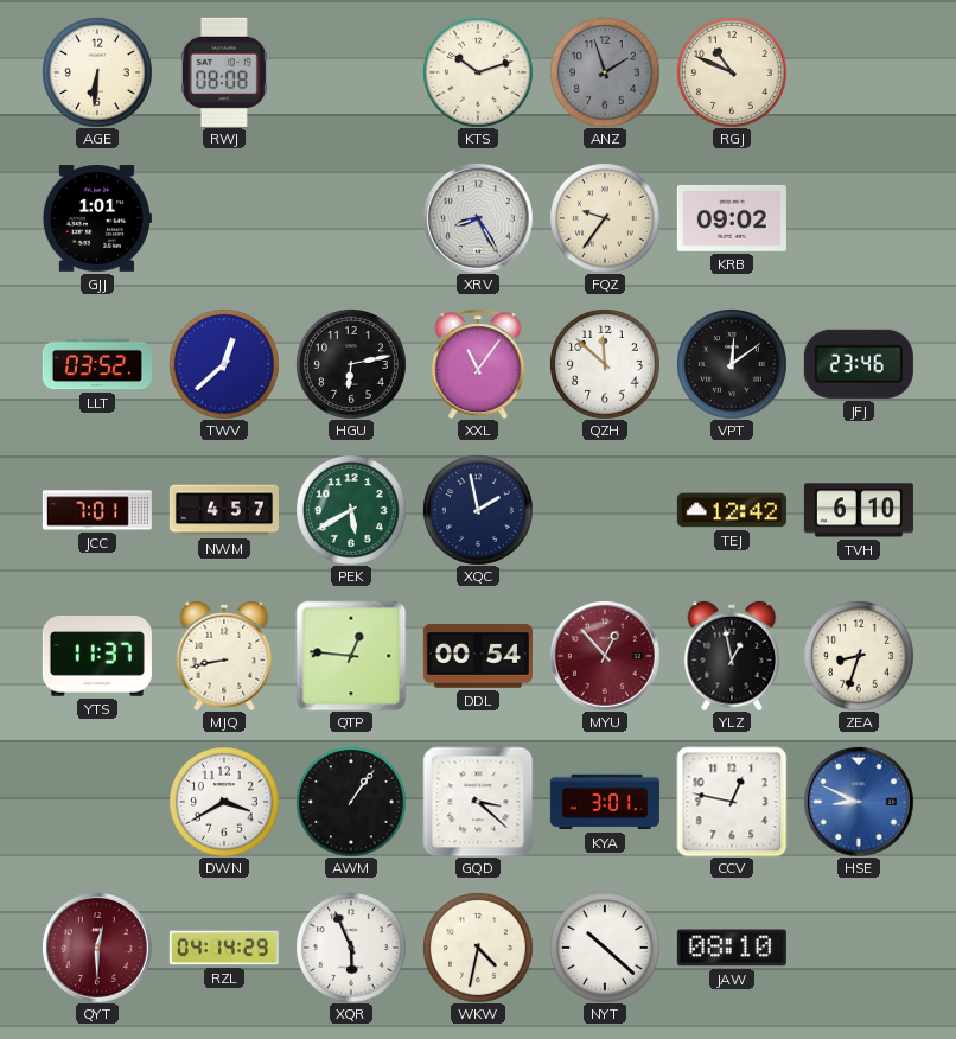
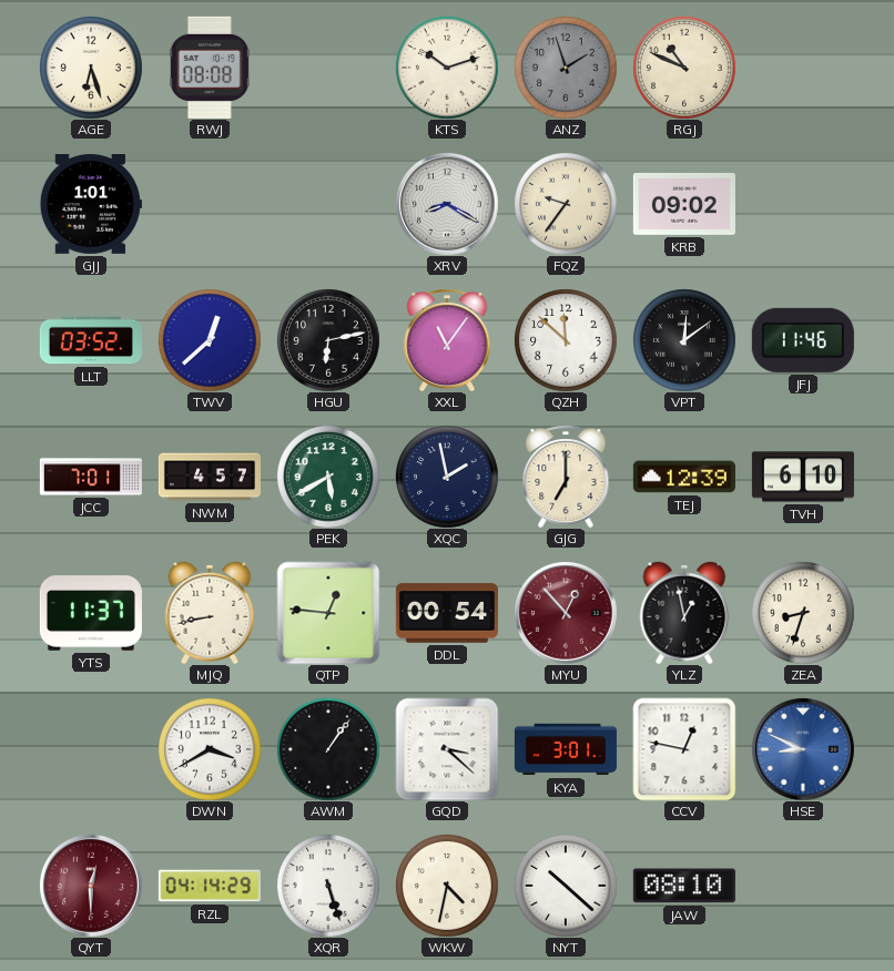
AGE: 6:31 -> 6:27
XRV: 8:25 -> 8:20
JFJ: 23:46 -> 11:46
GJG: none -> 7:00
TEJ: 12:42 -> 12:39
XQR: 5:56 -> 5:27
